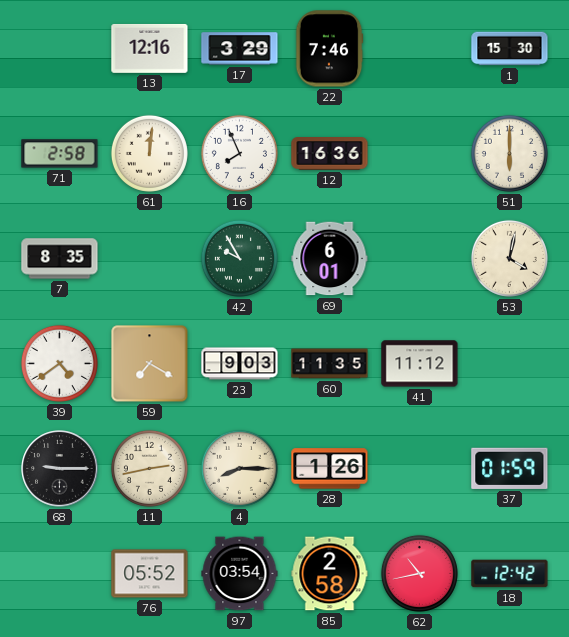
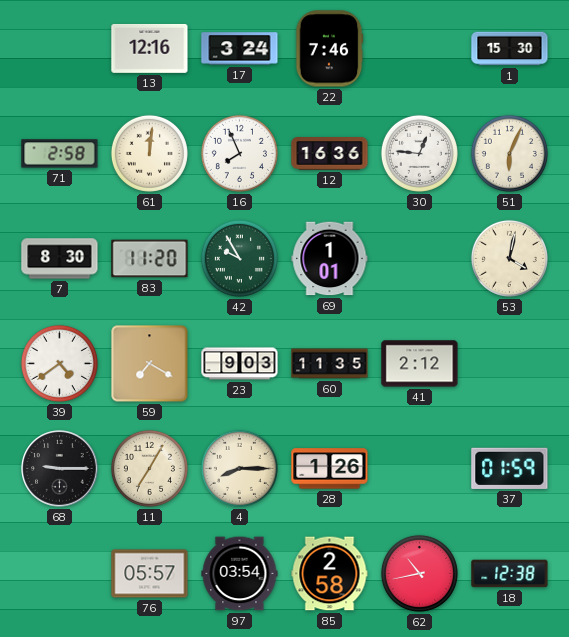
17: 3:29 -> 3:24
30: none -> 12:46
51: 6:00 -> 6:04
7: 8:35 -> 8:30
83: none -> 11:20
69: 6:01 -> 1:01
41: 11:12 -> 2:12
11: 2:43 -> 7:05
76: 05:52 -> 05:57
18: 12:42 -> 12:38
